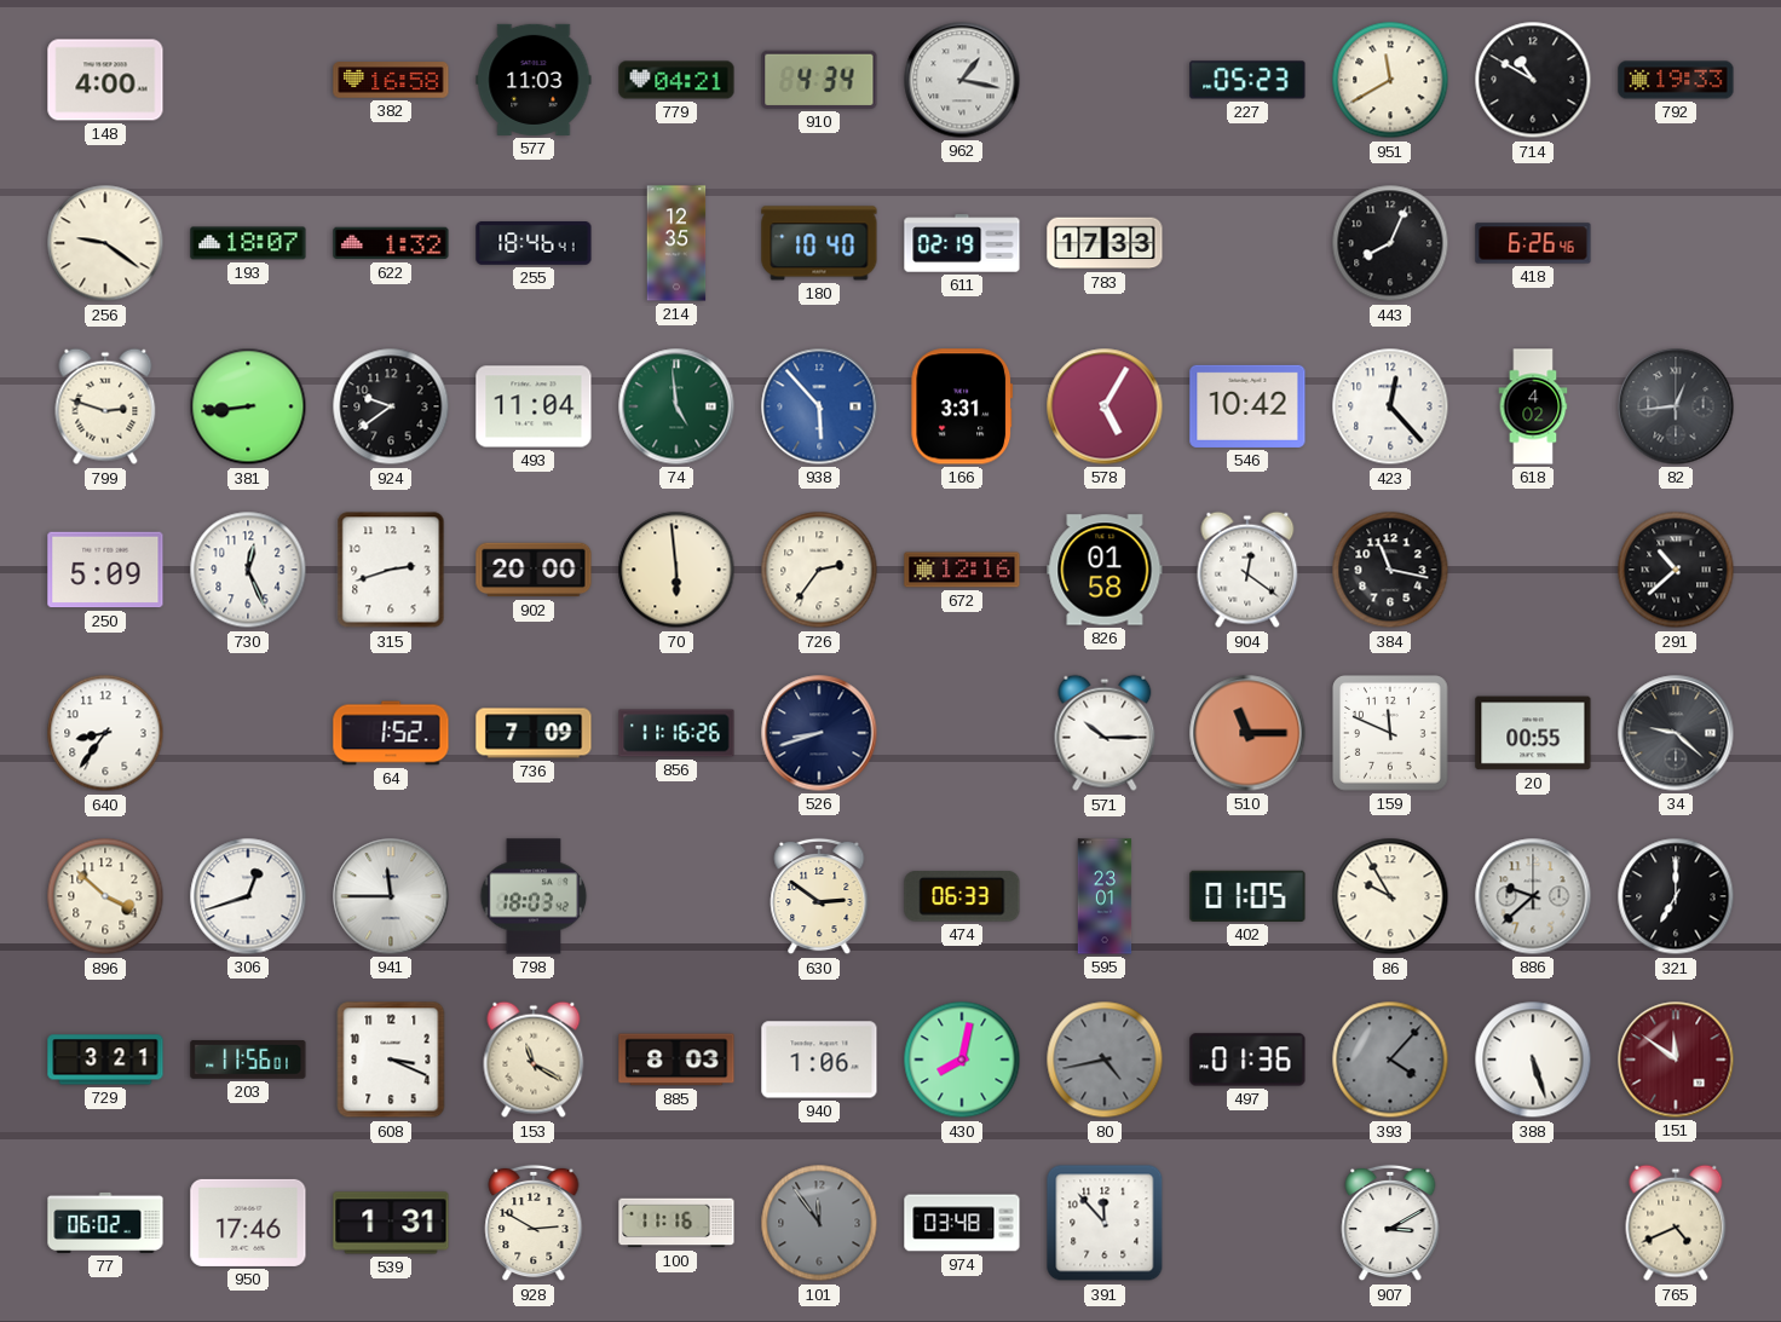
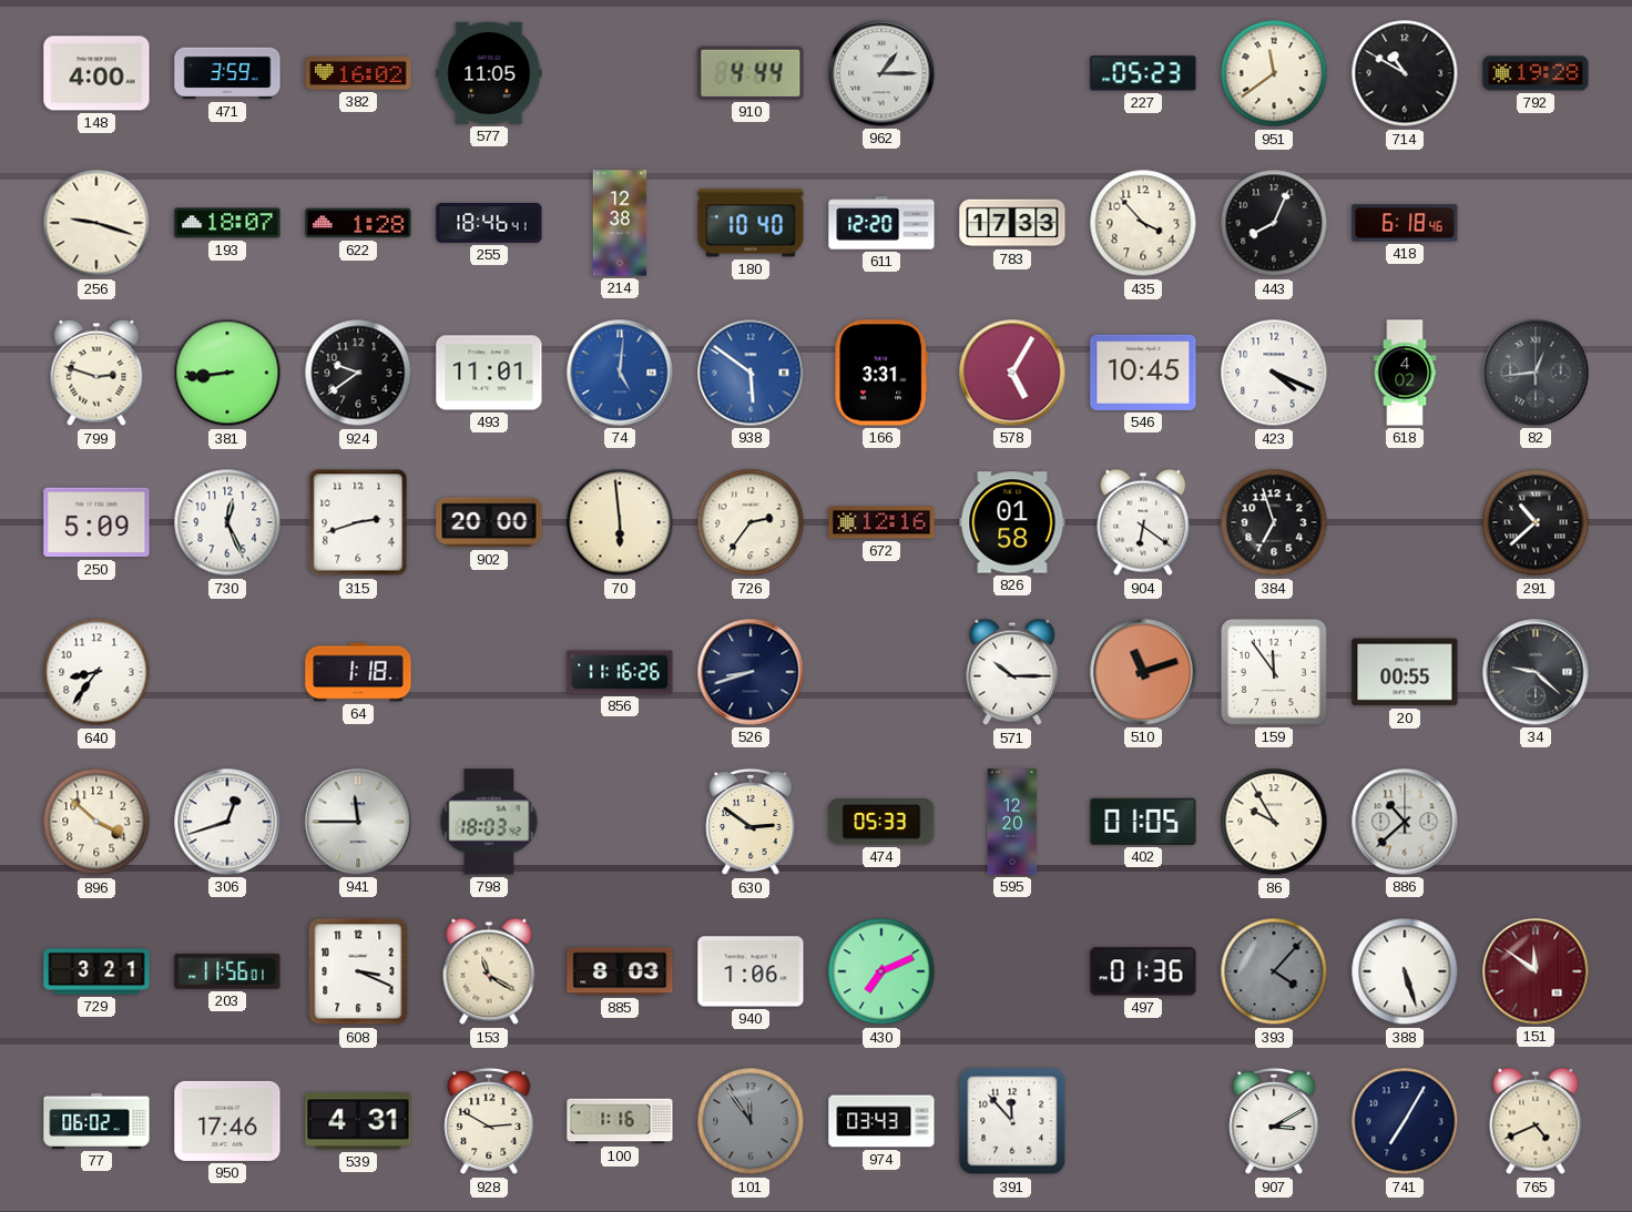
471: none -> 3:59
382: 16:58 -> 16:02
577: 11:03 -> 11:05
779: 04:21 -> none
910: 4:34 -> 4:44
962: 1:17 -> 1:15
951: 11:40 -> 11:39
792: 19:33 -> 19:28
256: 9:21 -> 9:18
622: 1:32 -> 1:28
214: 12:35 -> 12:38
611: 02:19 -> 12:20
435: none -> 3:53
418: 6:26 -> 6:18
493: 11:04 -> 11:01
74: 4:59 -> 5:01
74 dial: green -> blue
938: 5:53 -> 5:51
546: 10:42 -> 10:45
423: 12:23 -> 4:19
904: 12:21 -> 6:21
384: 11:17 -> 6:57
64: 1:52 -> 1:18
736: 7:09 -> none
510: 11:15 -> 11:12
159: 11:49 -> 11:54
474: 06:33 -> 05:33
595: 23:01 -> 12:20
886: 9:38 -> 10:38
321: 7:00 -> none
430: 8:02 -> 7:11
80: 4:43 -> none
539: 1:31 -> 4:31
100: 11:16 -> 1:16
974: 03:48 -> 03:43
741: none -> 7:05
